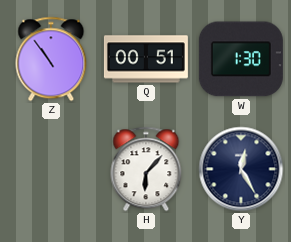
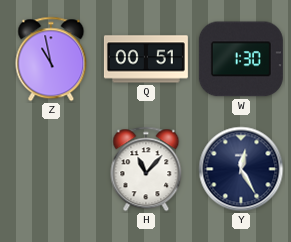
Z: 10:54 -> 10:58
H: 6:07 -> 11:07
